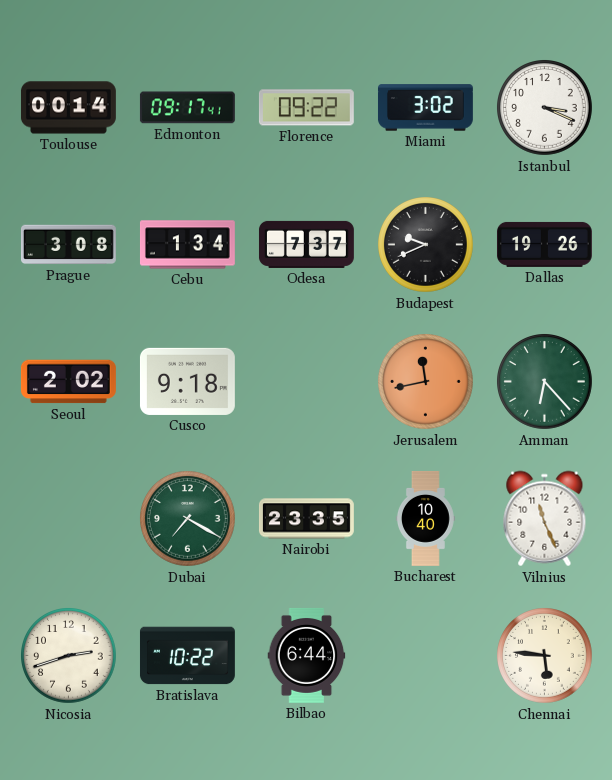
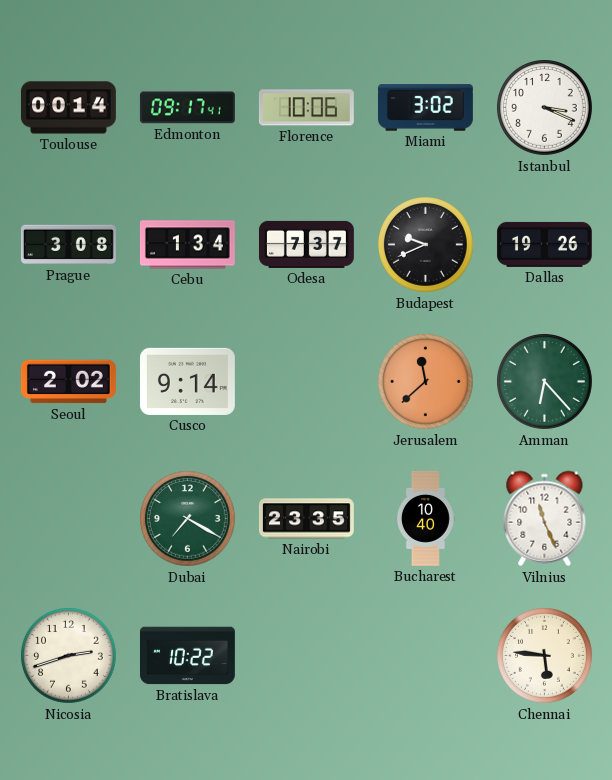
Florence: 09:22 -> 10:06
Cusco: 9:18 -> 9:14
Jerusalem: 11:43 -> 11:38
Bilbao: 6:44 -> none
